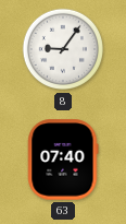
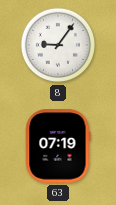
63: 07:40 -> 07:19
